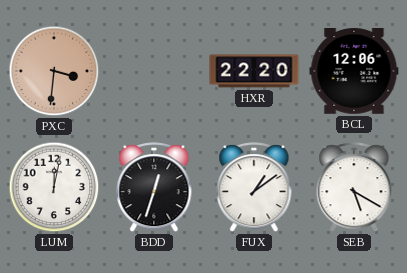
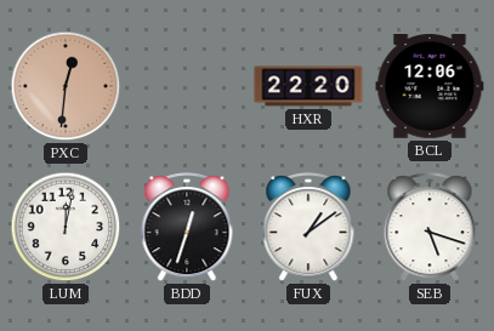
PXC: 3:31 -> 12:31
SEB: 5:20 -> 5:18
